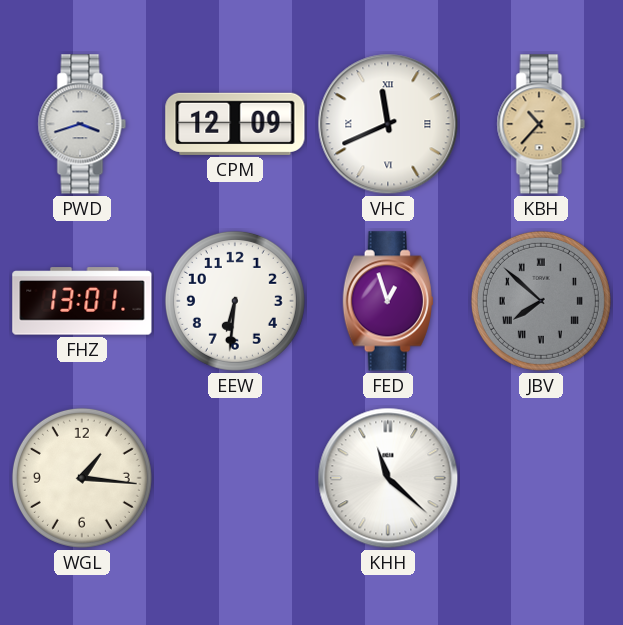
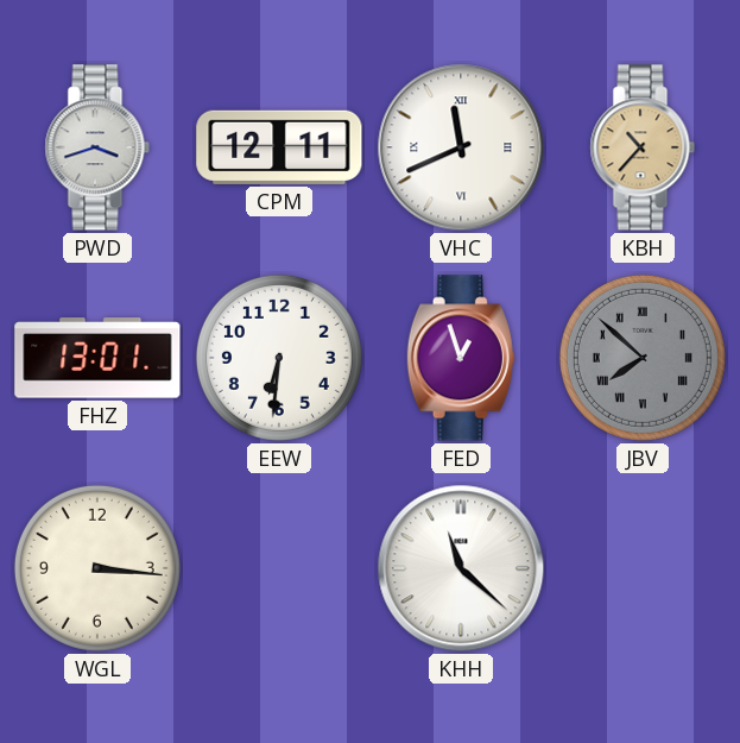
CPM: 12:09 -> 12:11
WGL: 1:16 -> 3:16
